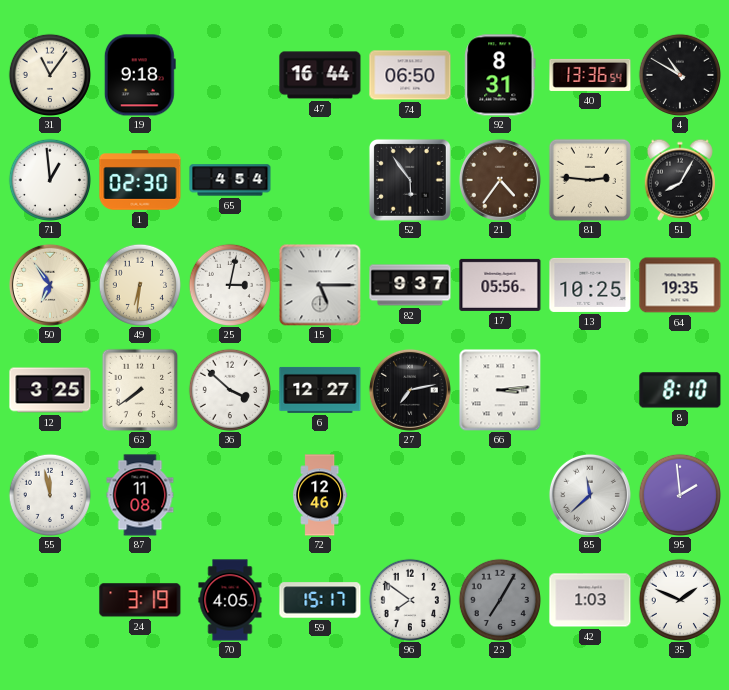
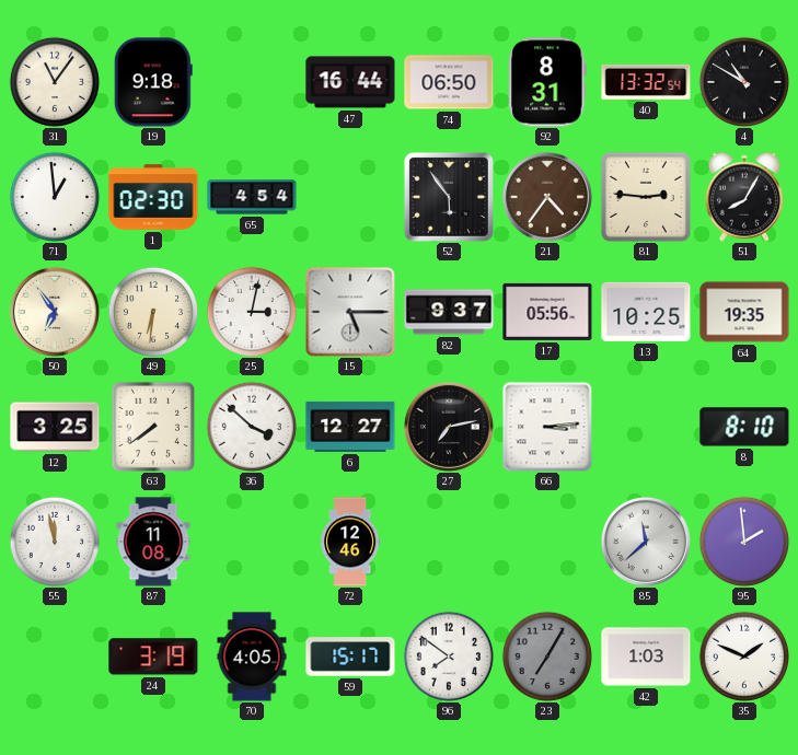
40: 13:36 -> 13:32
